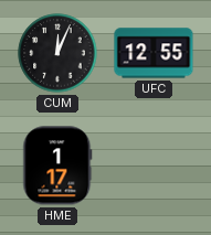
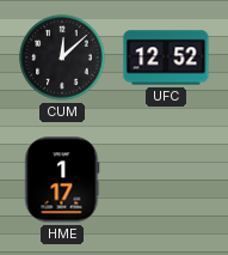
CUM: 12:04 -> 12:08
UFC: 12:55 -> 12:52
